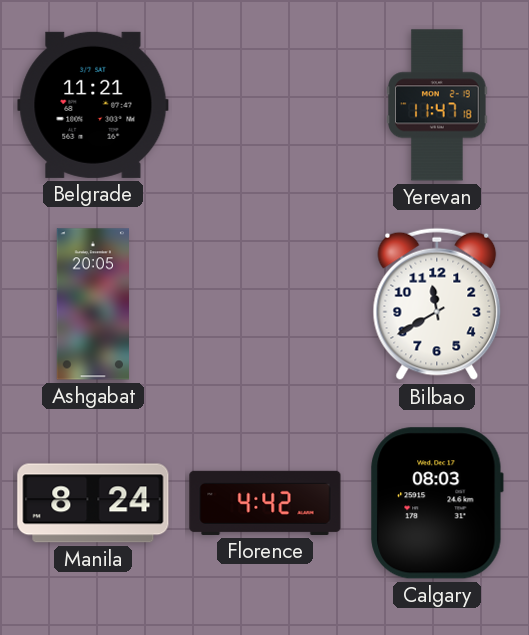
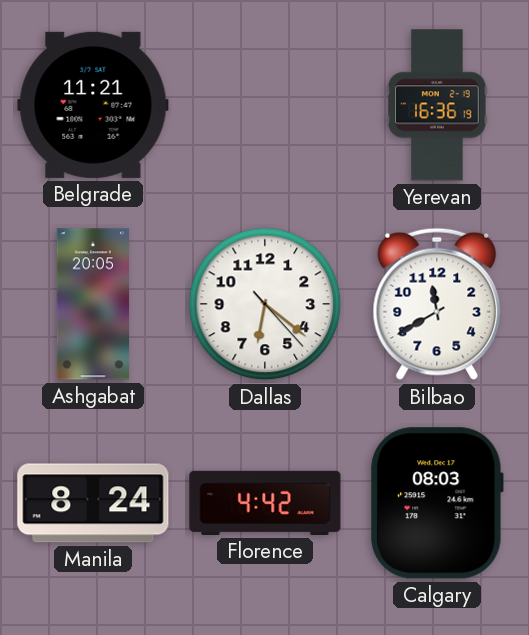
Yerevan: 11:47 -> 16:36
Dallas: none -> 6:21
